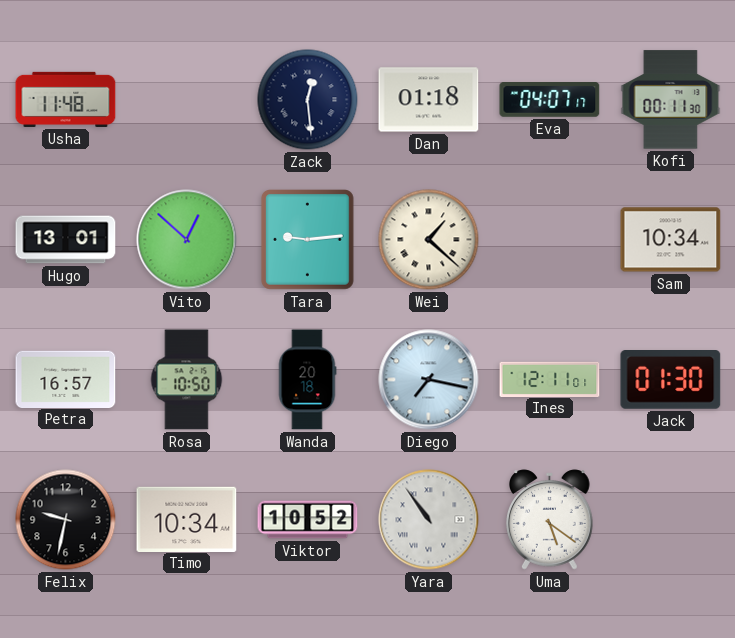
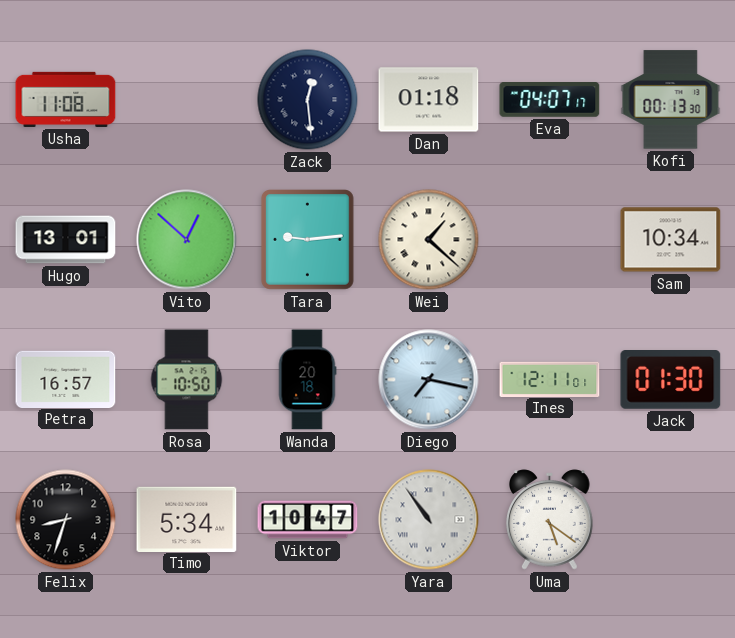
Usha: 11:48 -> 11:08
Kofi: 00:11 -> 00:13
Felix: 9:32 -> 8:33
Timo: 10:34 -> 5:34
Viktor: 10:52 -> 10:47
